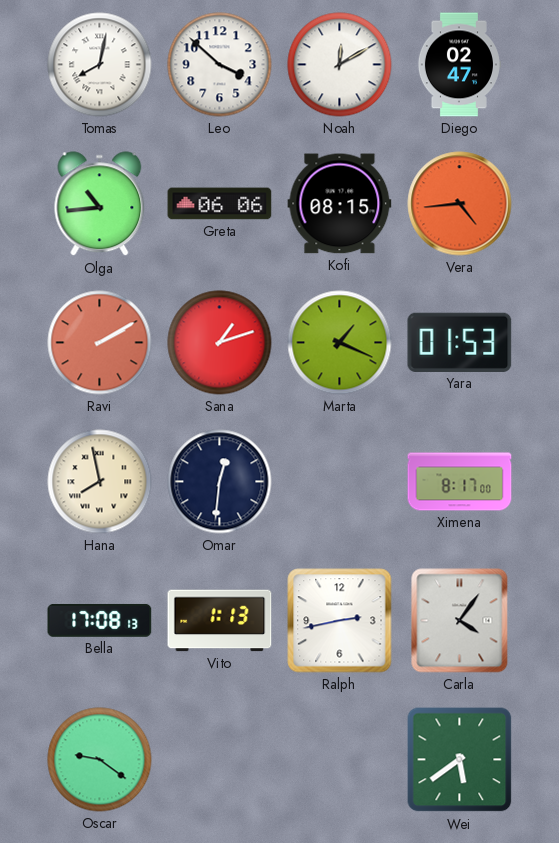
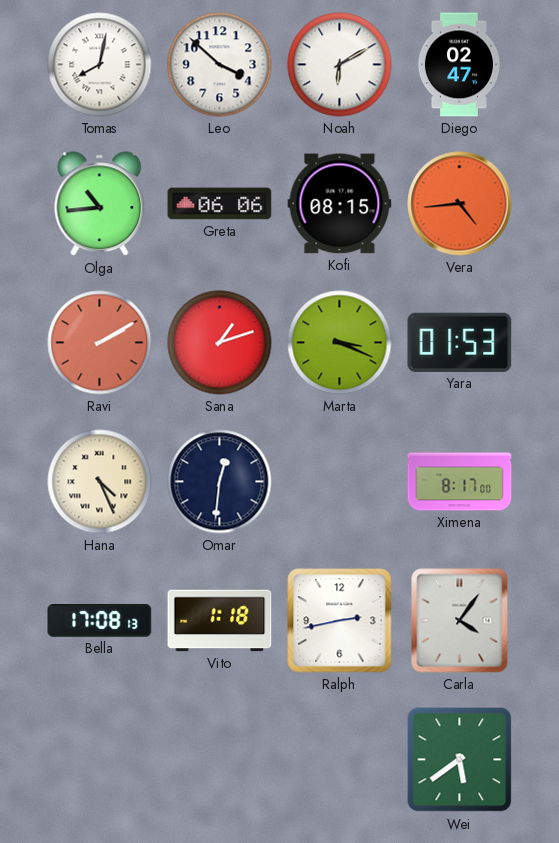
Noah: 12:10 -> 6:10
Marta: 1:19 -> 3:19
Hana: 7:58 -> 4:26
Vito: 1:13 -> 1:18
Oscar: 9:21 -> none
